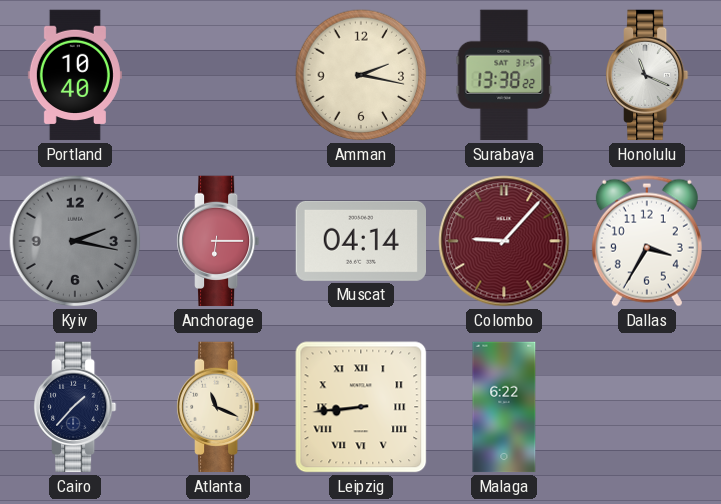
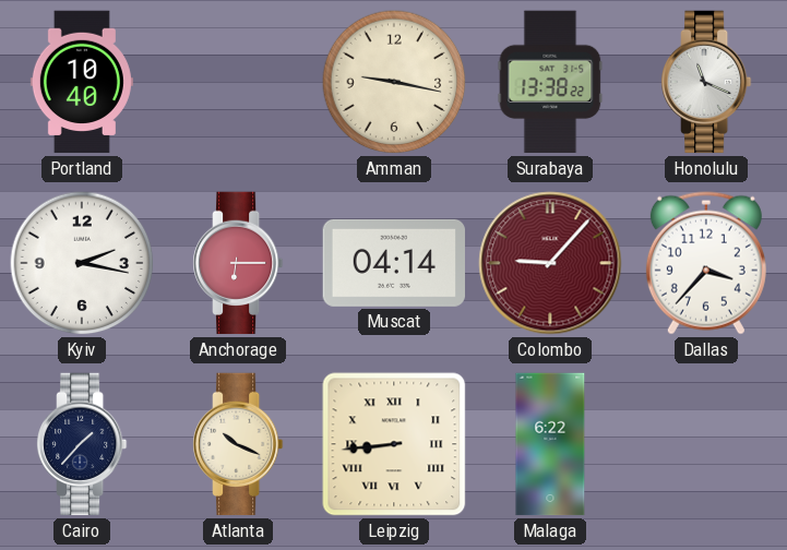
Amman: 2:17 -> 9:17
Kyiv dial: grey -> white
Dallas: 3:35 -> 3:37
Atlanta: 11:19 -> 10:19
